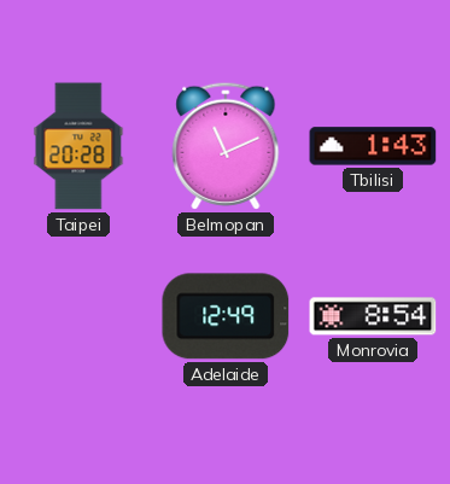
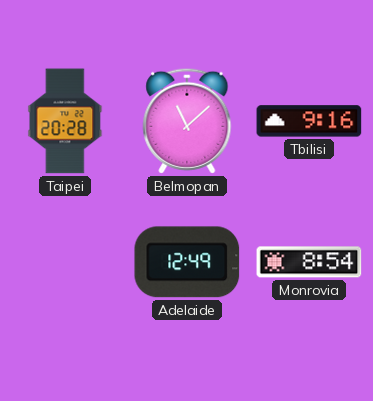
Belmopan: 11:11 -> 11:08
Tbilisi: 1:43 -> 9:16
